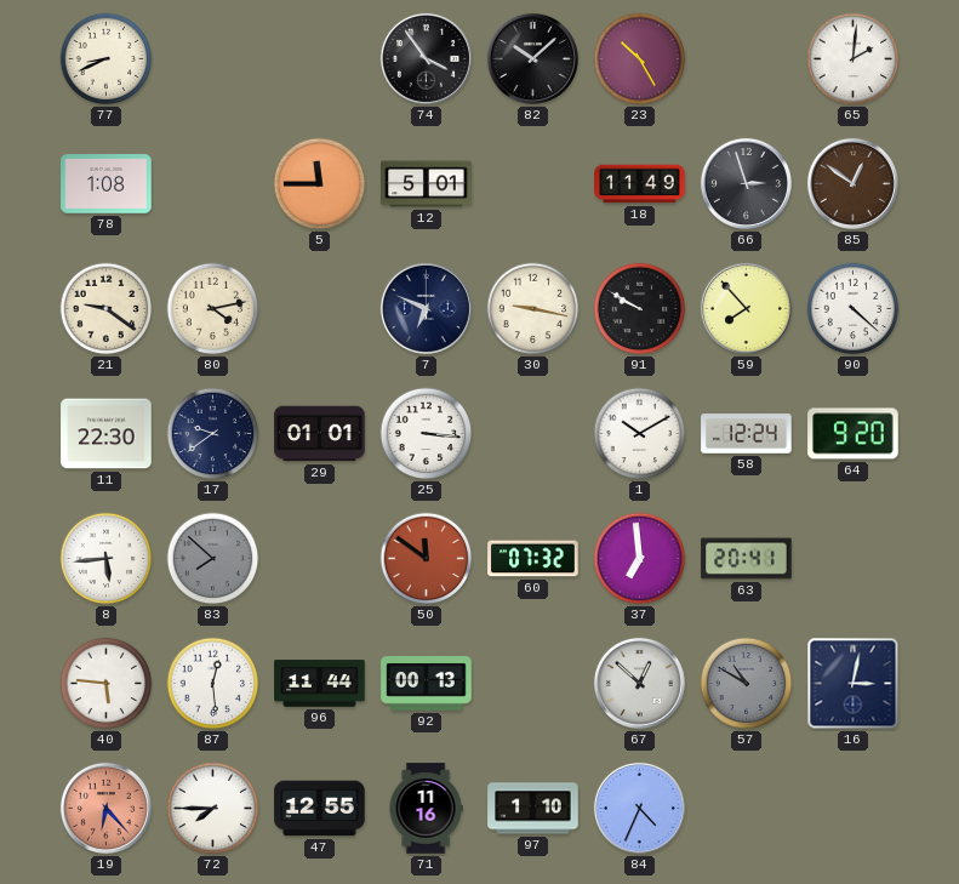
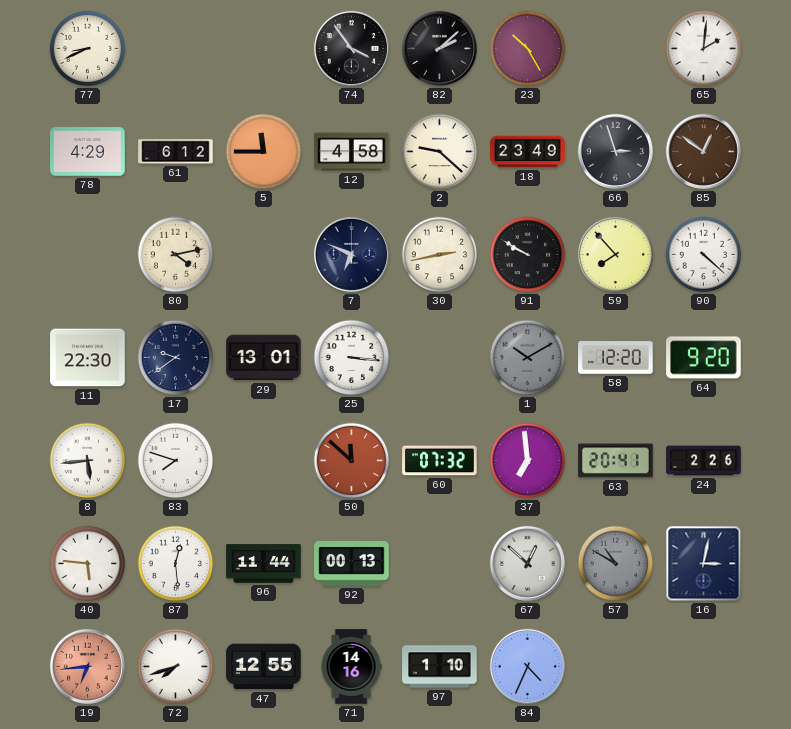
82: 10:08 -> 2:08
78: 1:08 -> 4:29
61: none -> 6:12
12: 5:01 -> 4:58
2: none -> 9:22
18: 11:49 -> 23:49
21: 9:21 -> none
30: 9:17 -> 2:43
29: 01:01 -> 13:01
1 dial: white -> grey
58: 12:24 -> 12:20
83: 7:52 -> 7:48
83 dial: grey -> white
50: 11:51 -> 11:52
24: none -> 2:26
19: 6:23 -> 6:44
72: 7:45 -> 7:42
71: 11:16 -> 14:16
